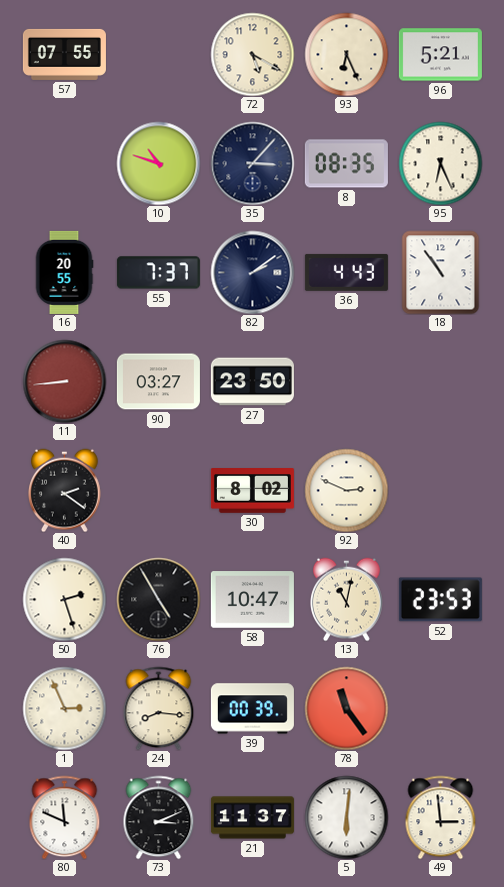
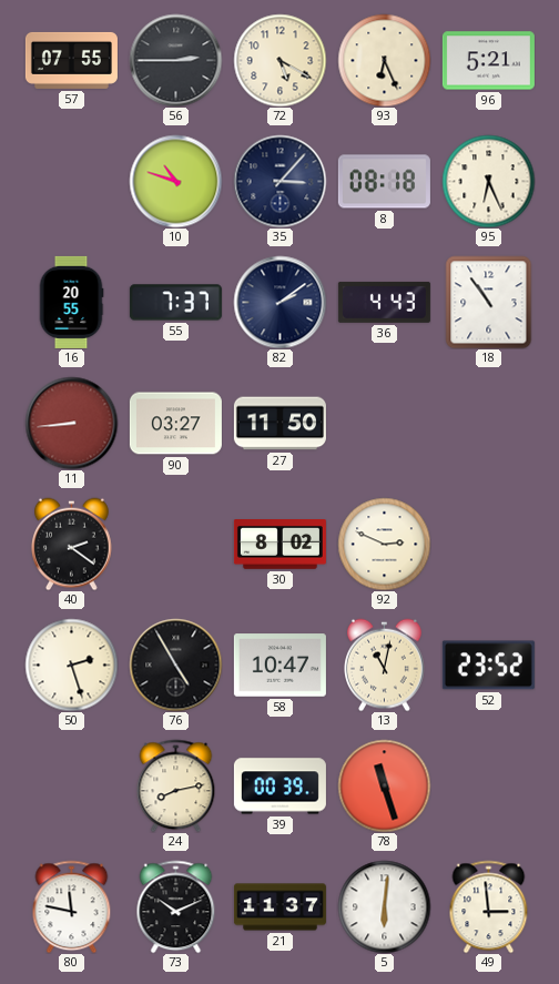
56: none -> 2:45
8: 08:35 -> 08:18
27: 23:50 -> 11:50
52: 23:53 -> 23:52
1: 2:56 -> none
24: 8:16 -> 8:13
78: 11:24 -> 11:27
80: 11:49 -> 11:47
73: 3:11 -> 10:11
